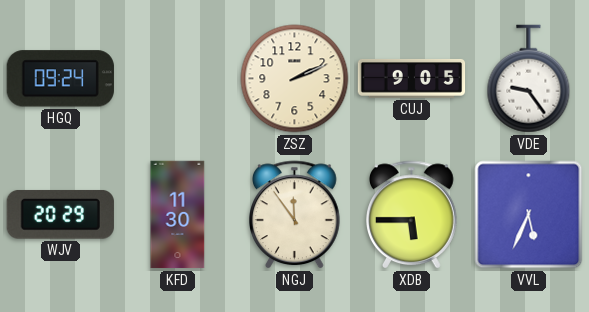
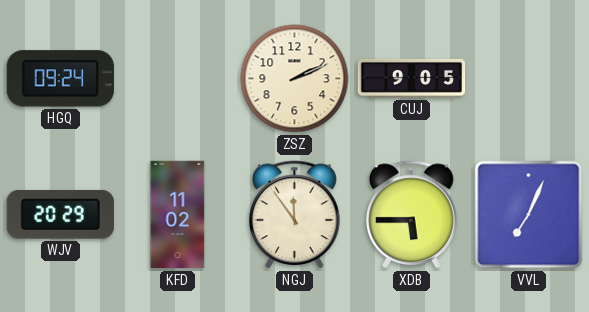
VDE: 9:24 -> none
KFD: 11:30 -> 11:02
VVL: 5:34 -> 7:04
